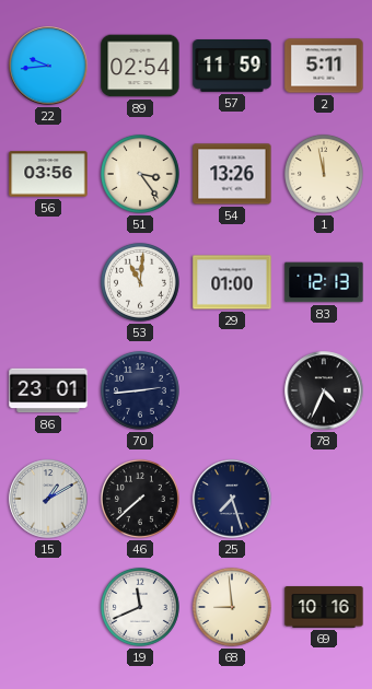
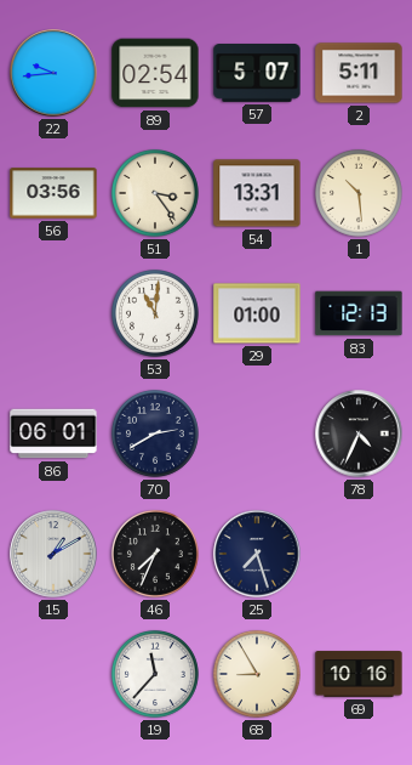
57: 11:59 -> 5:07
54: 13:26 -> 13:31
1: 11:58 -> 10:29
86: 23:01 -> 06:01
70: 2:44 -> 2:40
46: 7:38 -> 7:34
19: 11:41 -> 11:37
68: 8:59 -> 8:55
